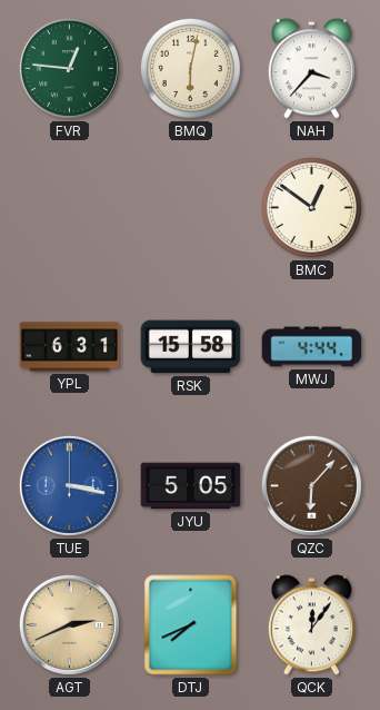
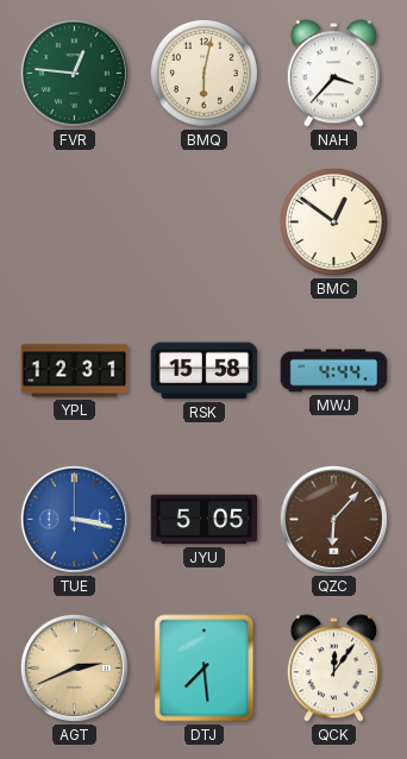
YPL: 6:31 -> 12:31
DTJ: 7:41 -> 7:29
